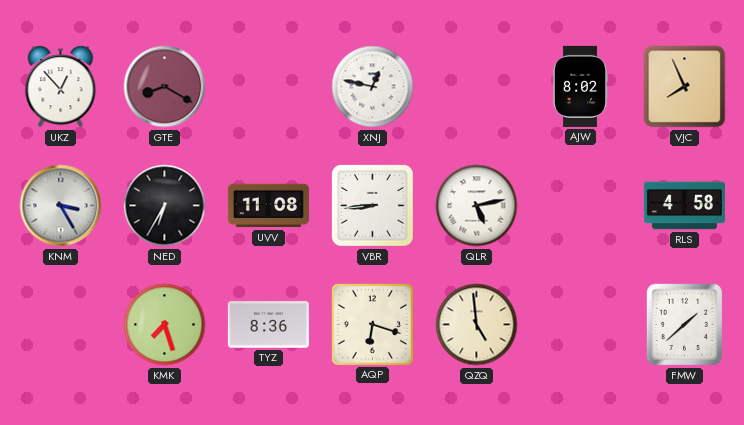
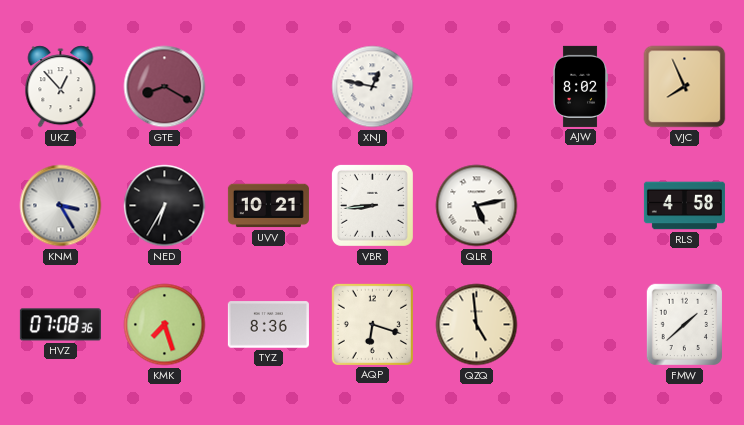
UVV: 11:08 -> 10:21
HVZ: none -> 07:08
